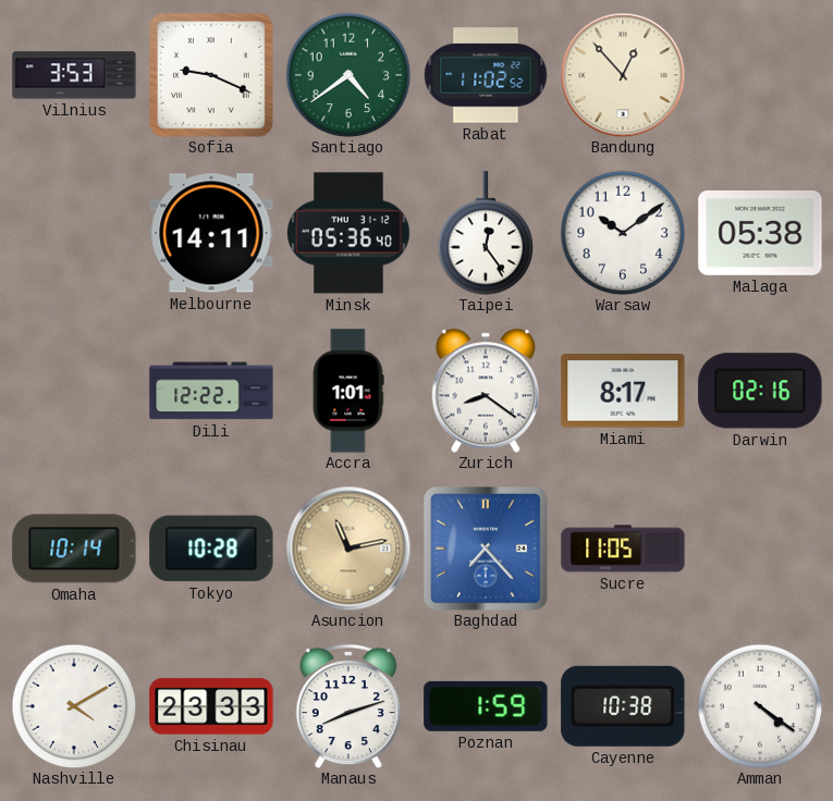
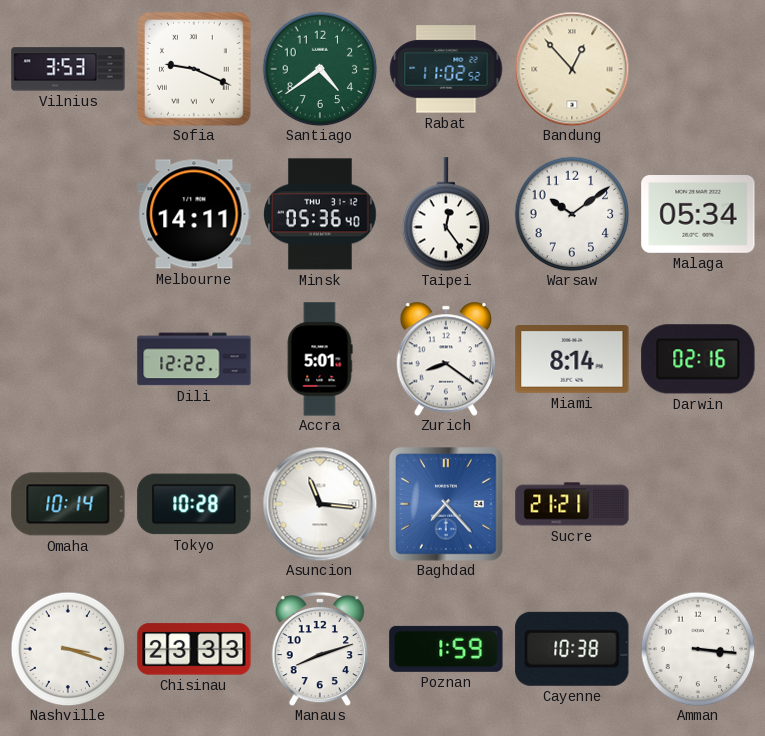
Malaga: 05:38 -> 05:34
Accra: 1:01 -> 5:01
Miami: 8:17 -> 8:14
Asuncion: 11:13 -> 11:16
Asuncion dial: champagne -> white
Sucre: 11:05 -> 21:21
Nashville: 4:10 -> 3:18
Amman: 4:21 -> 3:16
